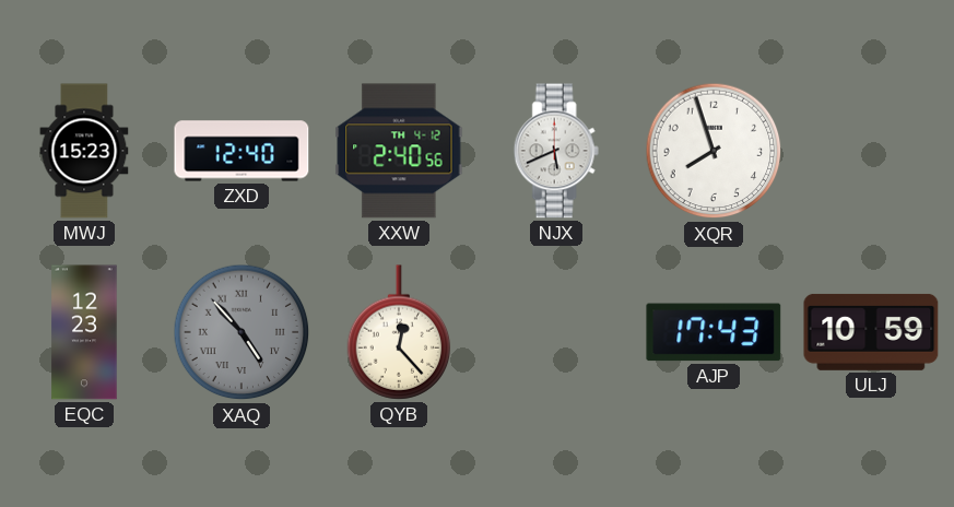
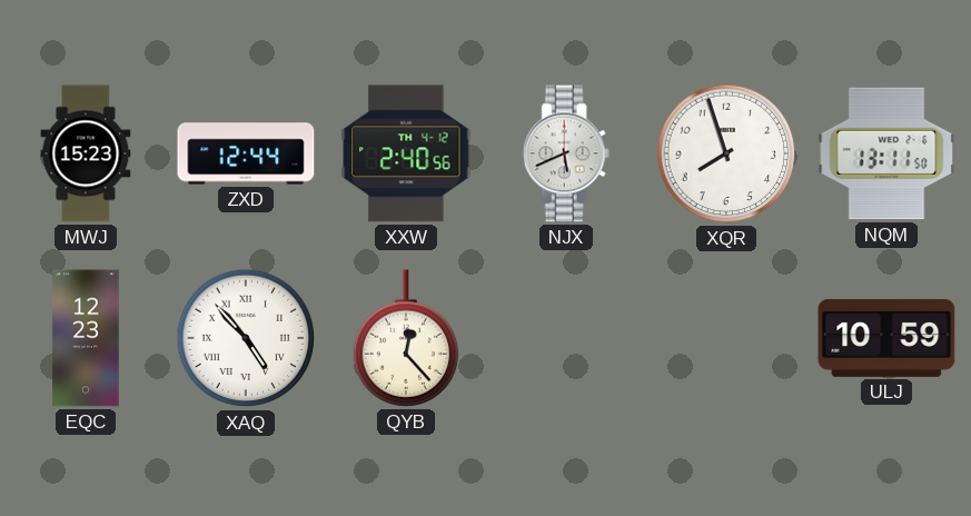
ZXD: 12:40 -> 12:44
NQM: none -> 13:11
XAQ dial: grey -> white
AJP: 17:43 -> none
